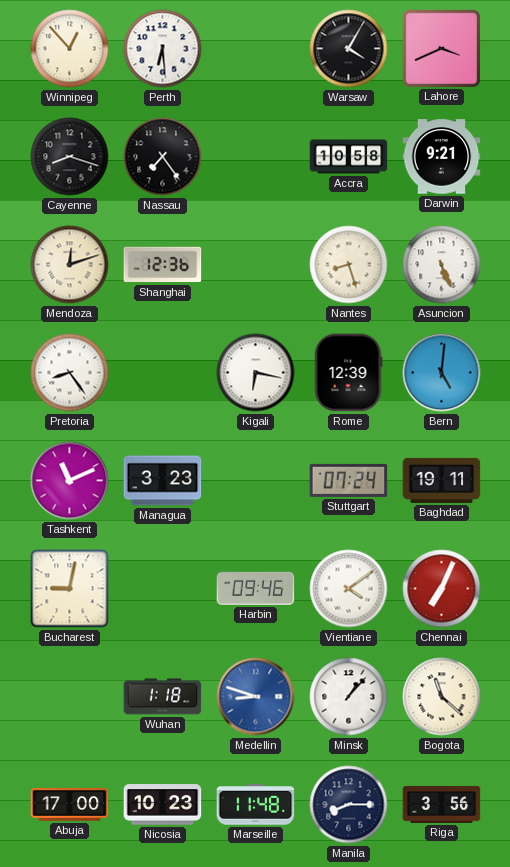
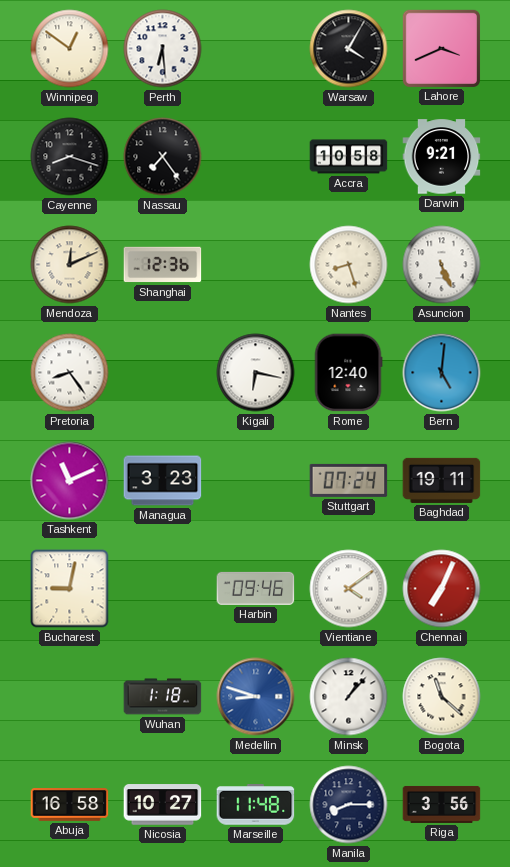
Winnipeg: 12:53 -> 12:51
Mendoza: 12:12 -> 12:11
Rome: 12:39 -> 12:40
Abuja: 17:00 -> 16:58
Nicosia: 10:23 -> 10:27
